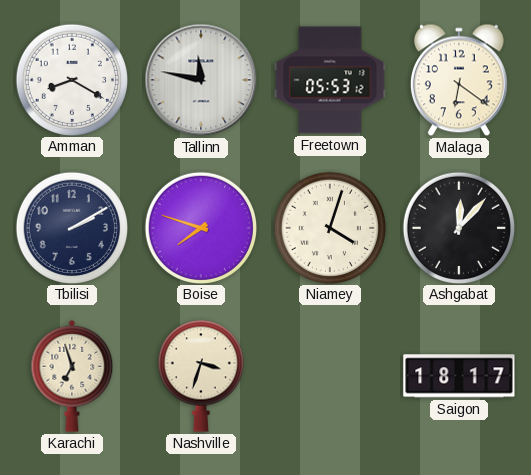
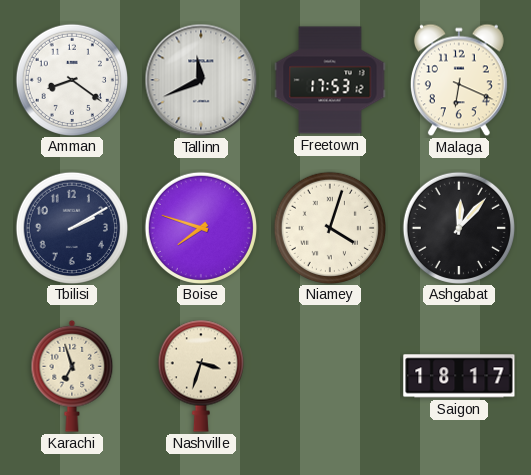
Amman: 8:20 -> 8:21
Tallinn: 11:47 -> 11:41
Freetown: 05:53 -> 17:53
Malaga: 6:21 -> 6:19
